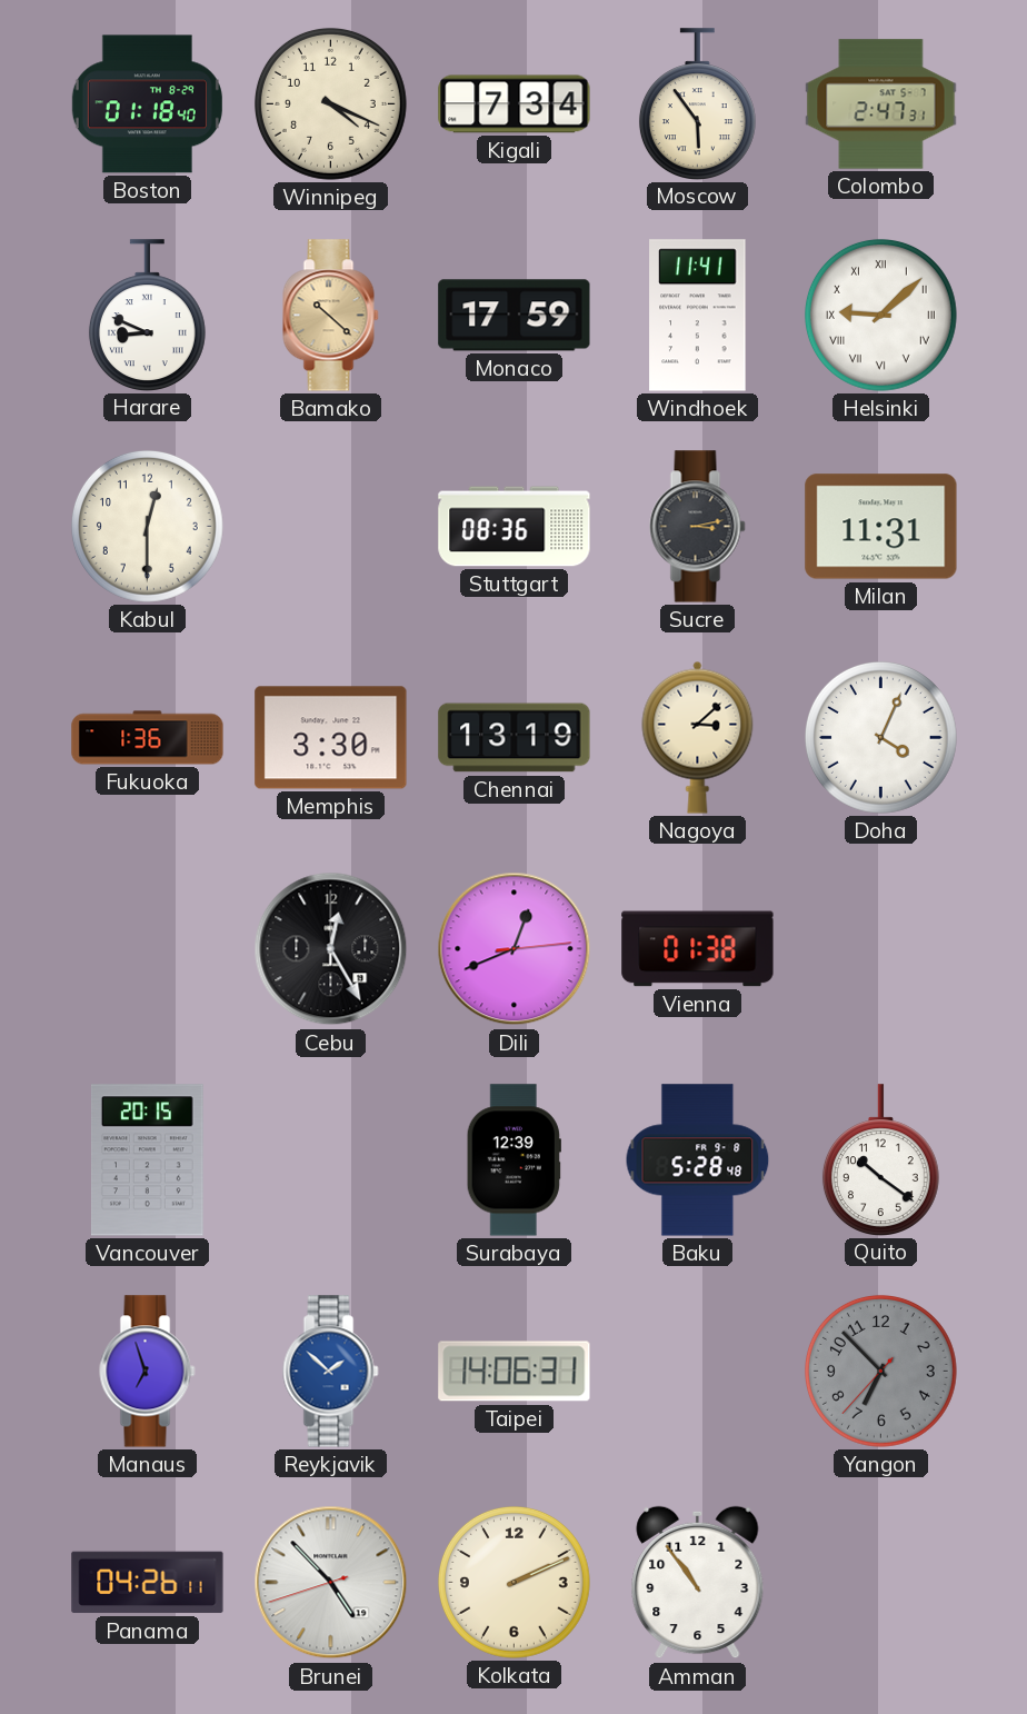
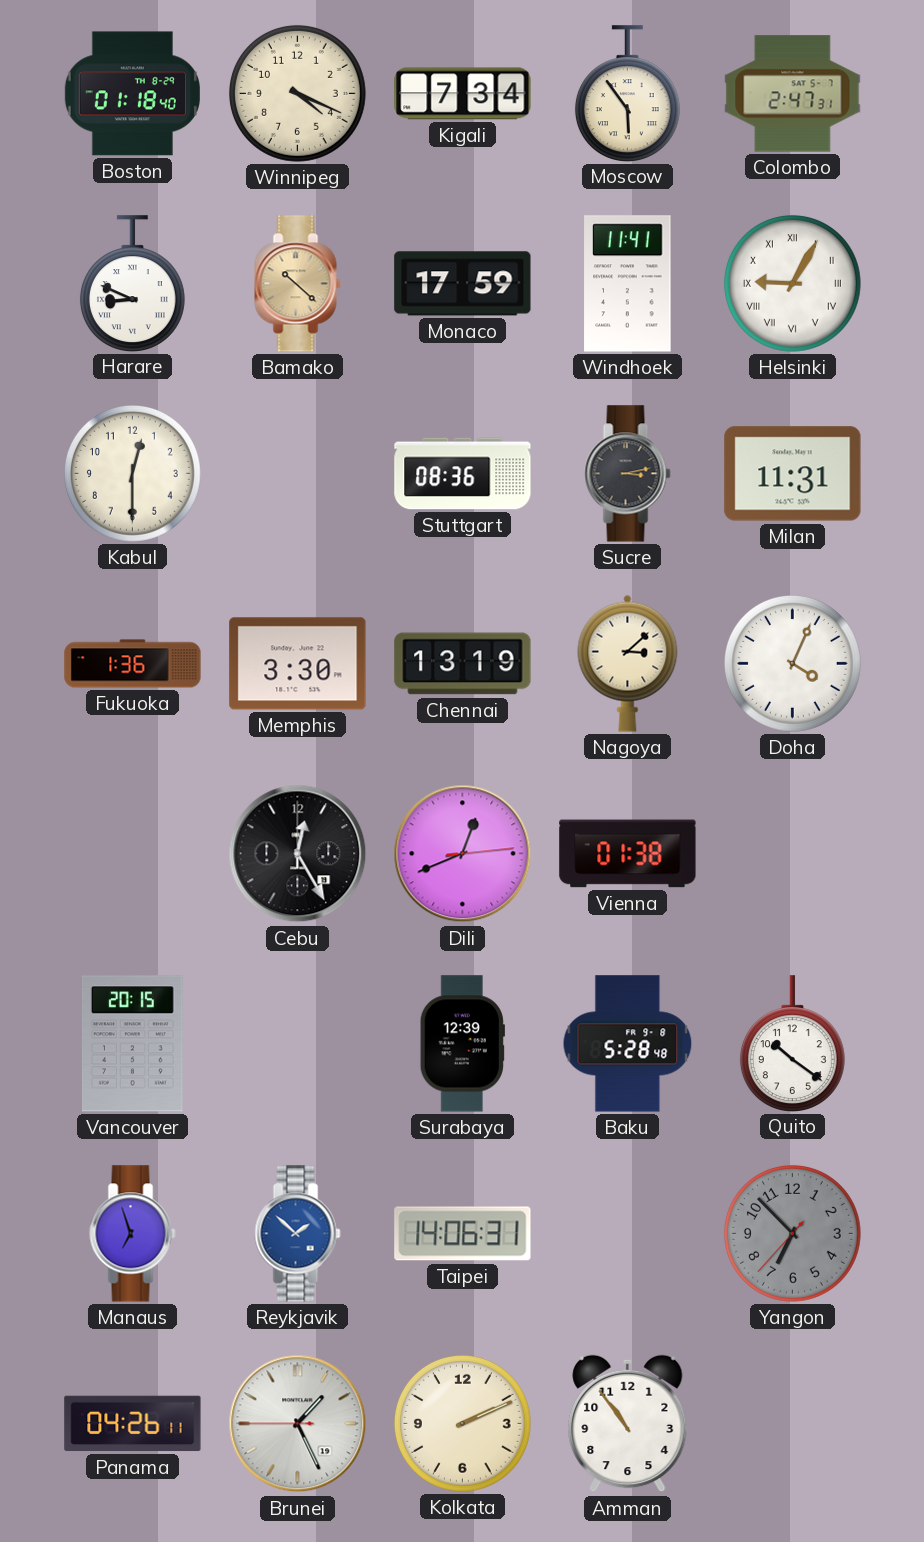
Helsinki: 9:08 -> 9:05
Brunei: 4:52 -> 1:25
